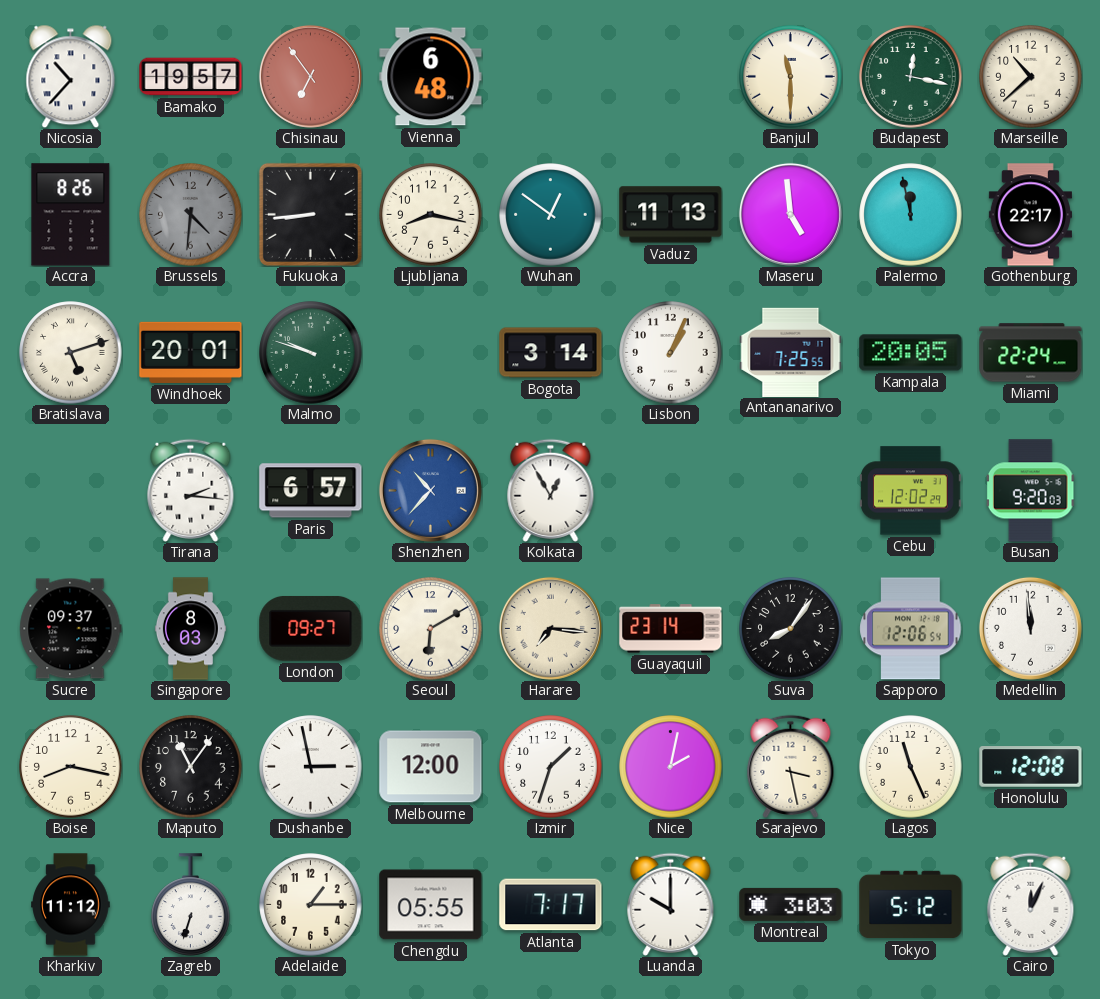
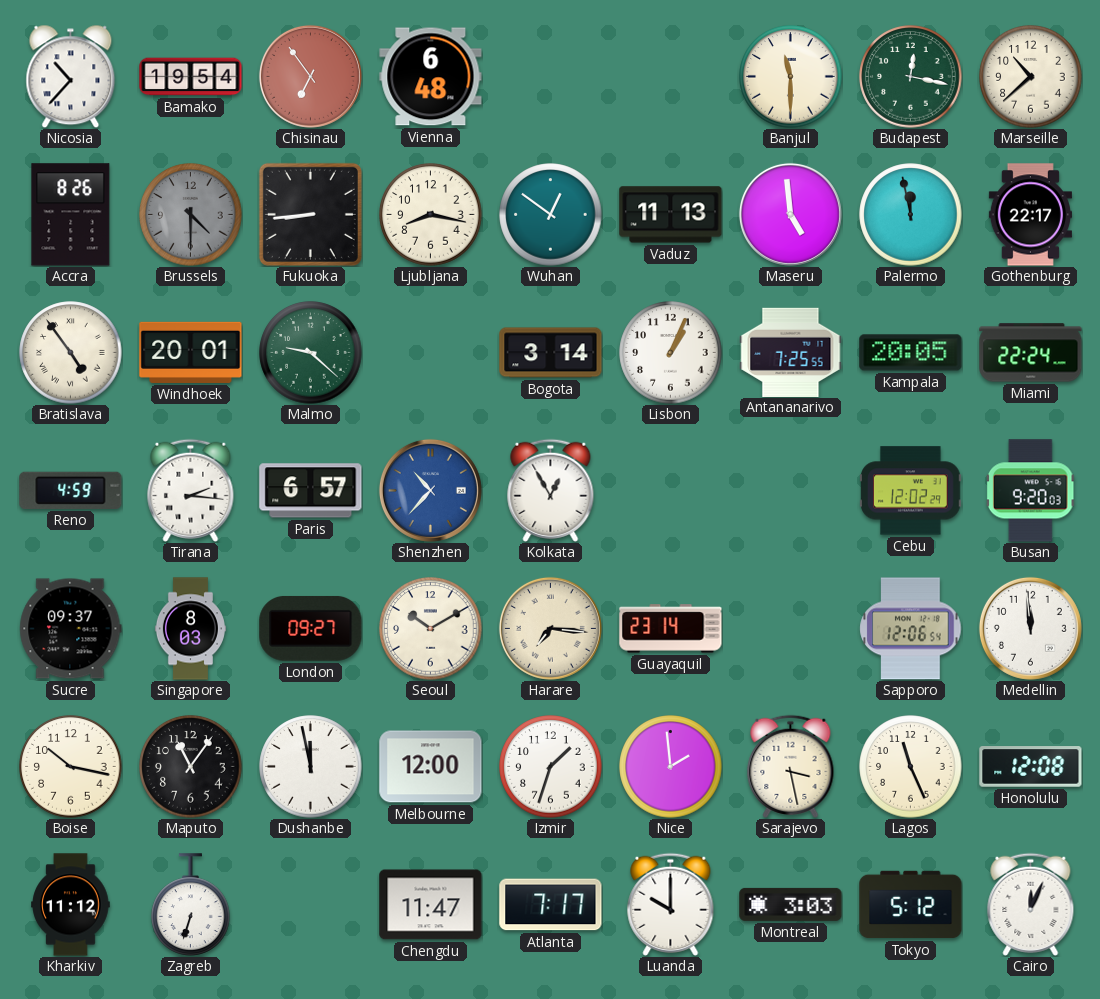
Bamako: 19:57 -> 19:54
Brussels: 4:31 -> 4:30
Bratislava: 5:12 -> 4:54
Malmo: 9:48 -> 9:22
Reno: none -> 4:59
Seoul: 6:10 -> 10:10
Suva: 8:06 -> none
Boise: 8:17 -> 10:17
Dushanbe: 2:58 -> 11:58
Nice: 2:02 -> 1:59
Adelaide: 1:15 -> none
Chengdu: 05:55 -> 11:47
